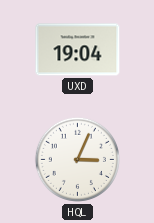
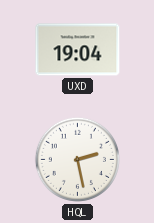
HQL: 3:04 -> 2:28
